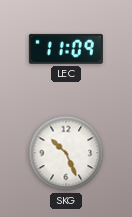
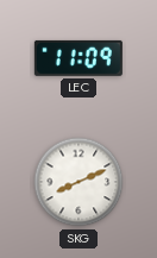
SKG: 10:26 -> 8:11
